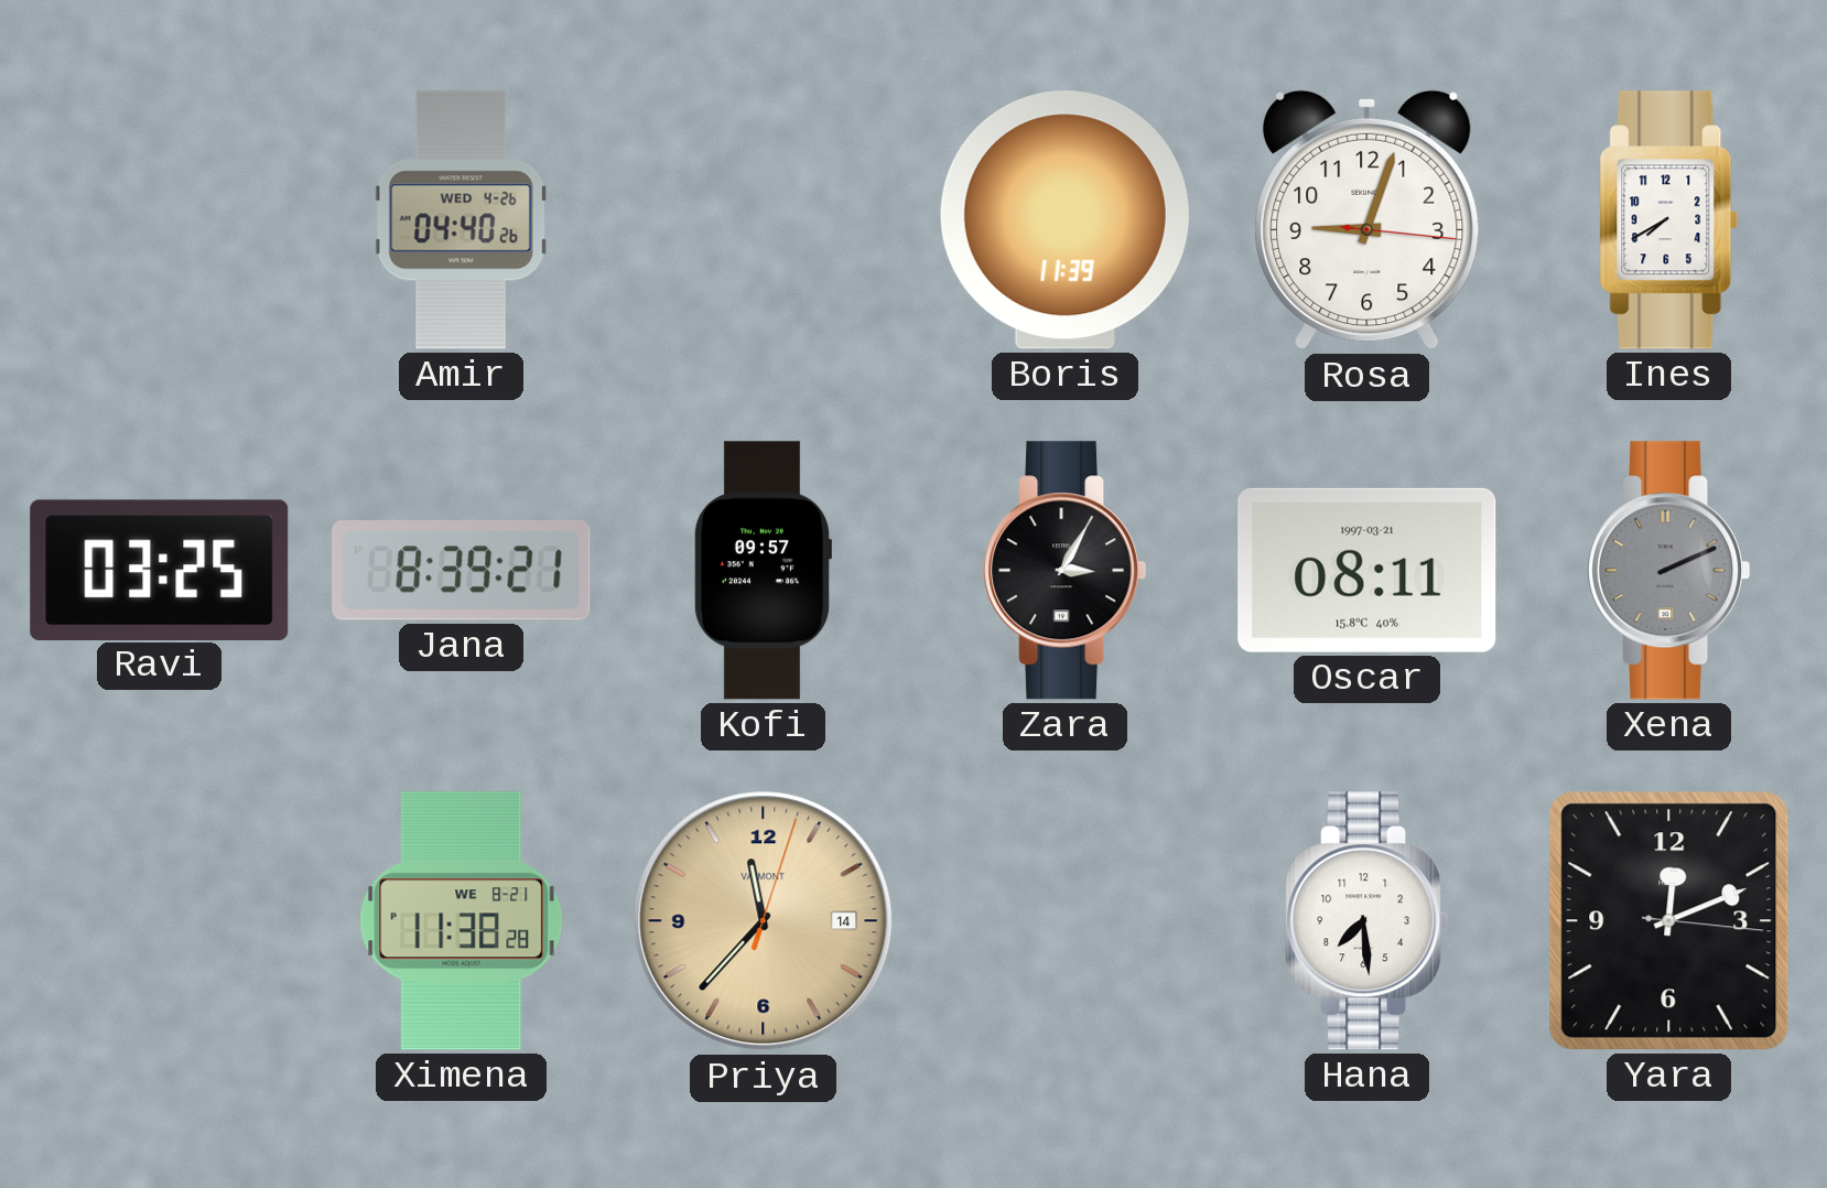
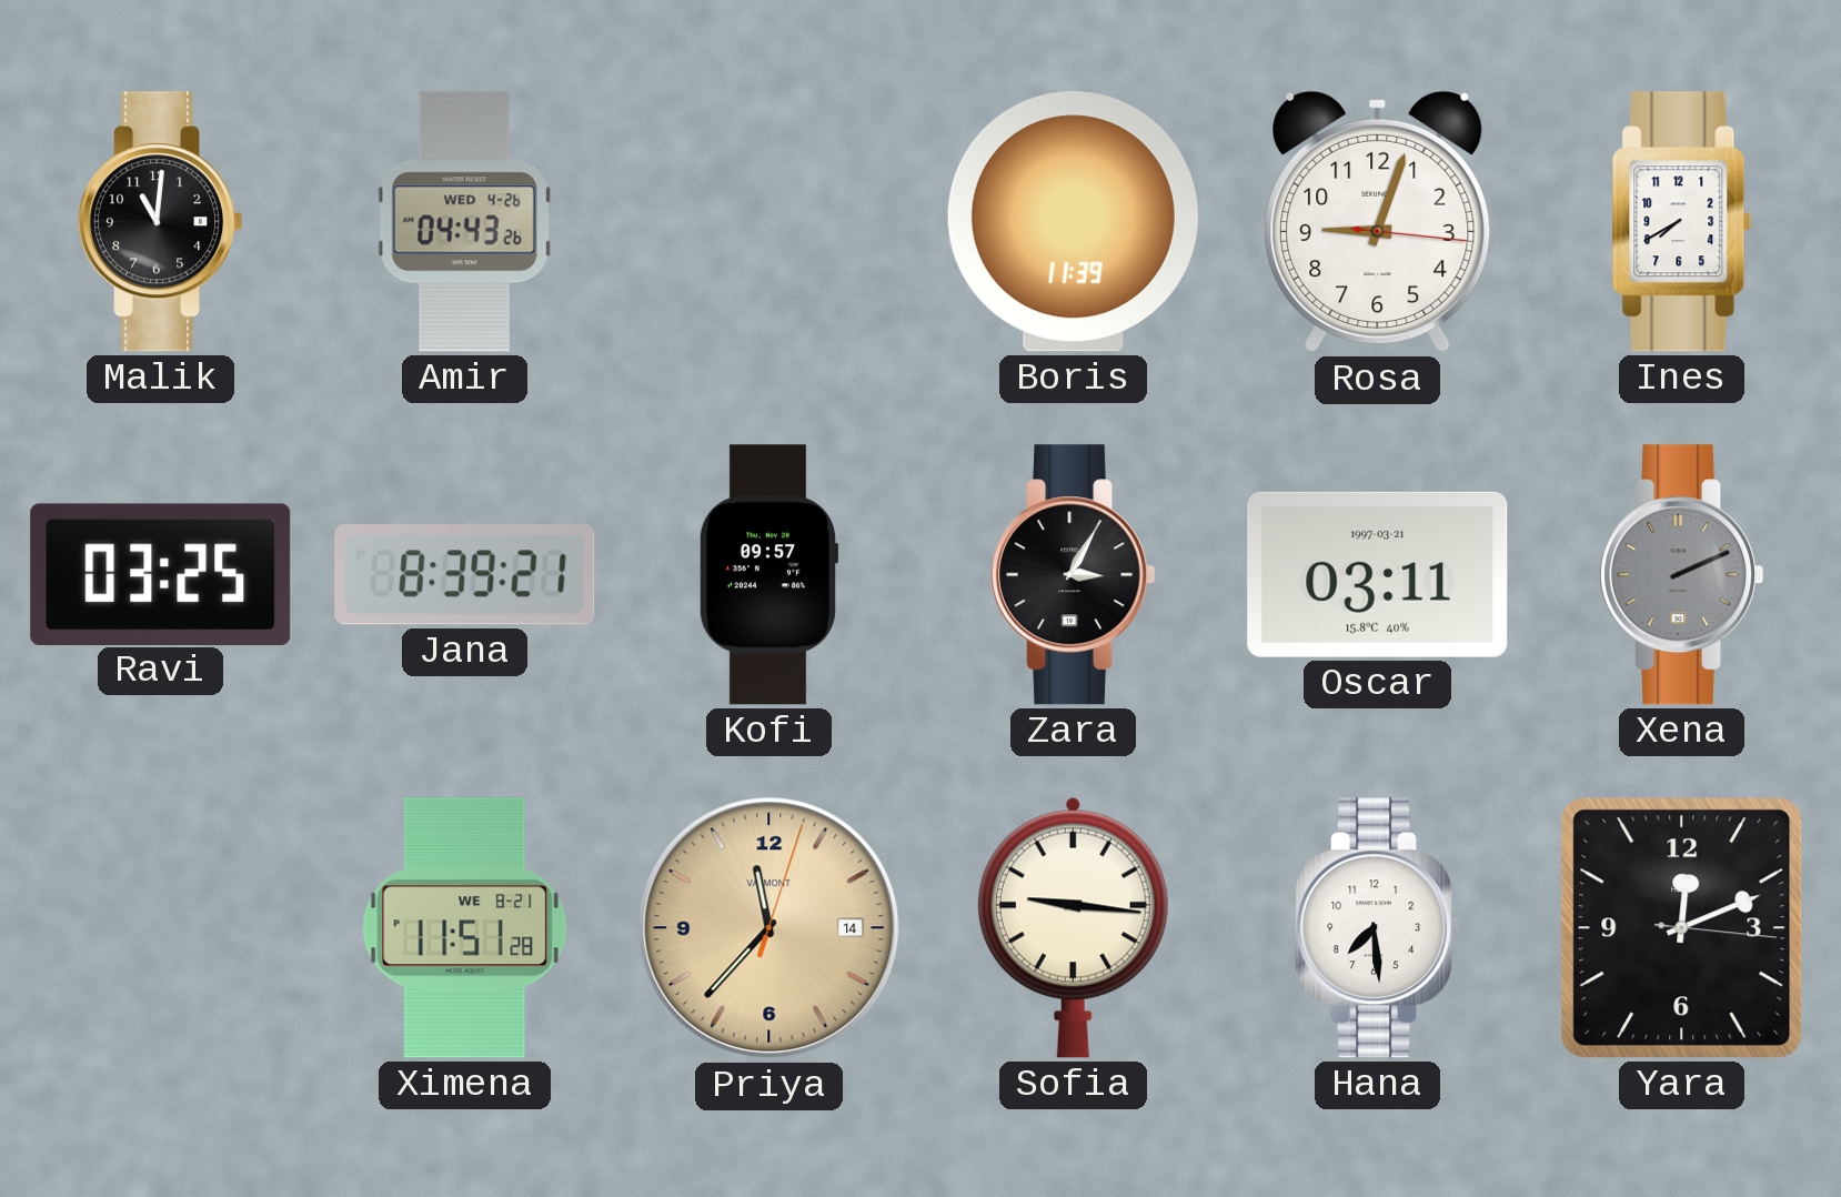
Malik: none -> 11:01
Amir: 04:40 -> 04:43
Oscar: 08:11 -> 03:11
Ximena: 11:38 -> 11:51
Sofia: none -> 9:16
